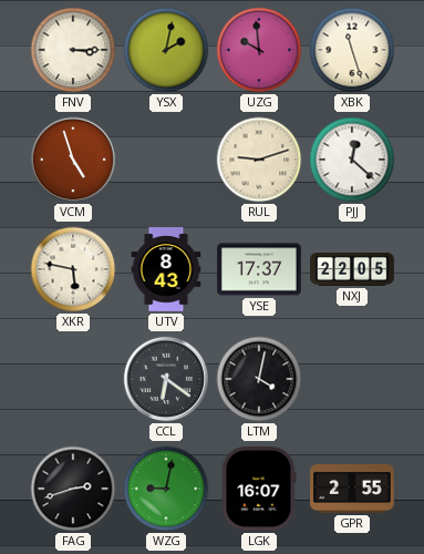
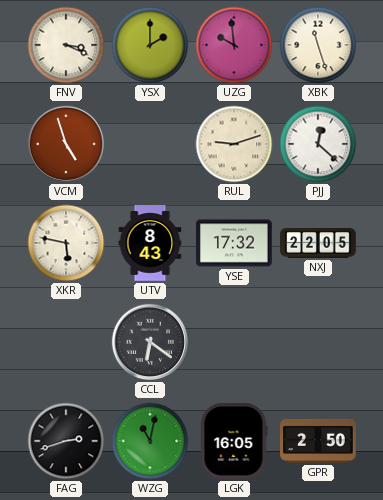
FNV: 3:15 -> 3:19
YSX: 2:02 -> 2:00
YSE: 17:37 -> 17:32
LTM: 4:02 -> none
WZG: 9:02 -> 11:02
LGK: 16:07 -> 16:05
GPR: 2:55 -> 2:50
